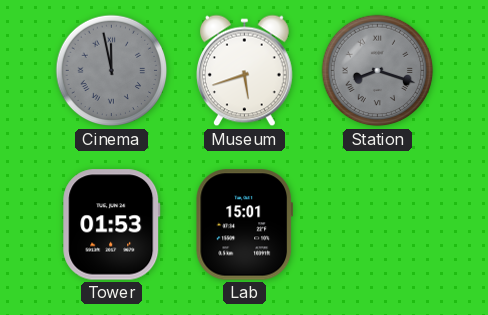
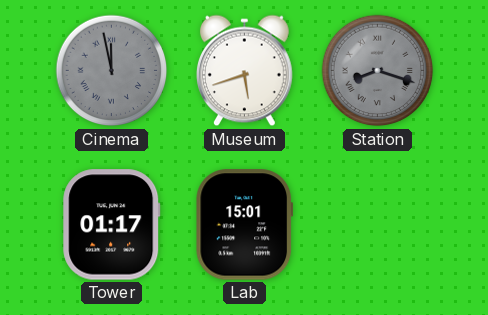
Tower: 01:53 -> 01:17
